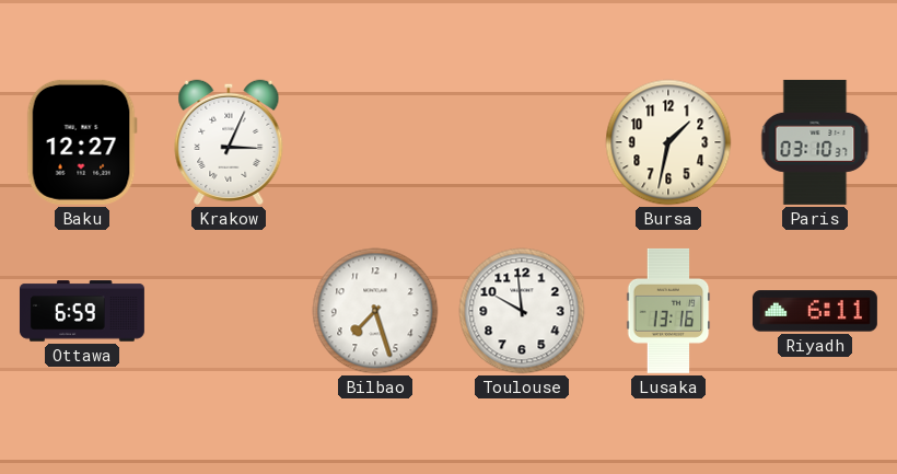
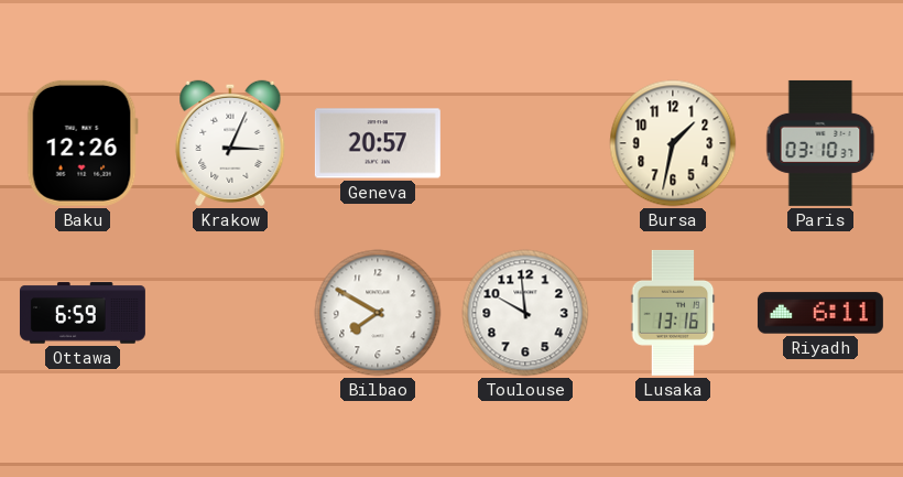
Baku: 12:27 -> 12:26
Geneva: none -> 20:57
Bilbao: 7:27 -> 7:50
